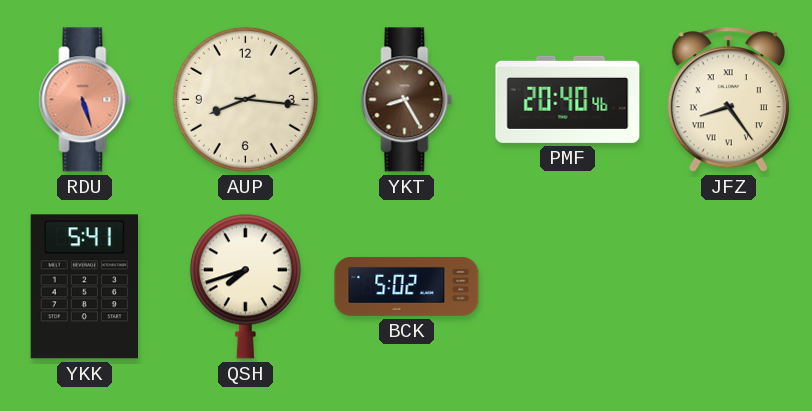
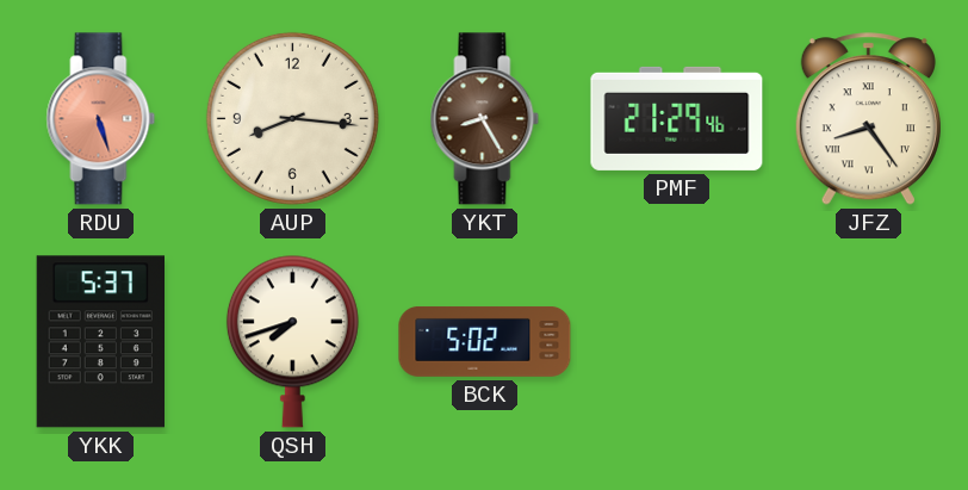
PMF: 20:40 -> 21:29
YKK: 5:41 -> 5:37
